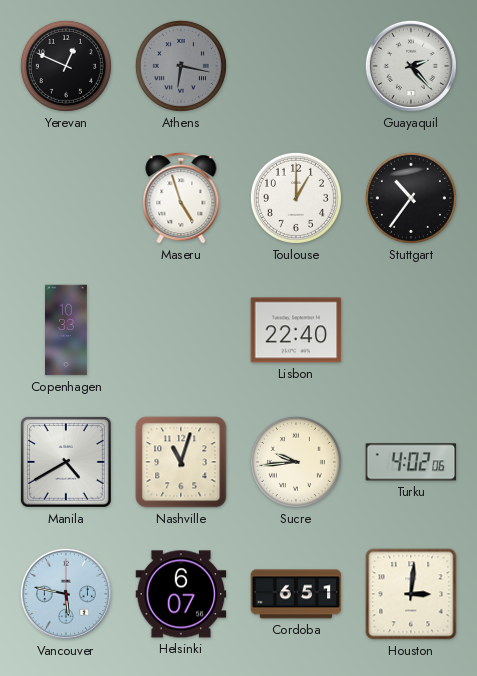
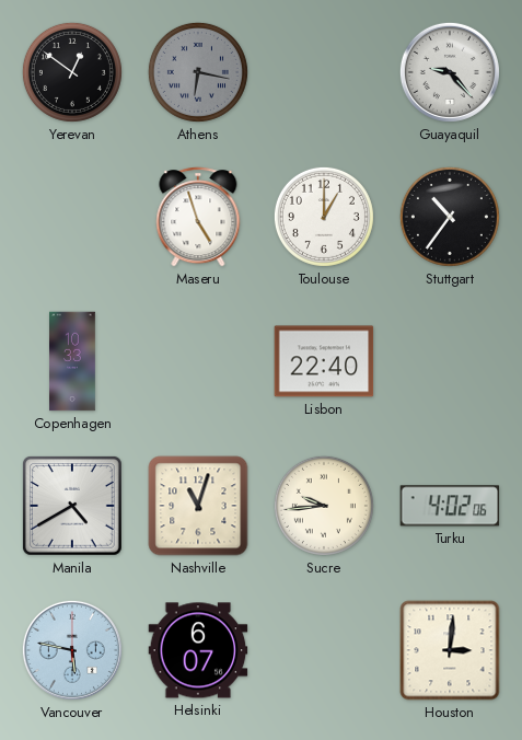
Yerevan: 12:49 -> 12:51
Guayaquil: 2:23 -> 9:23
Cordoba: 6:51 -> none
